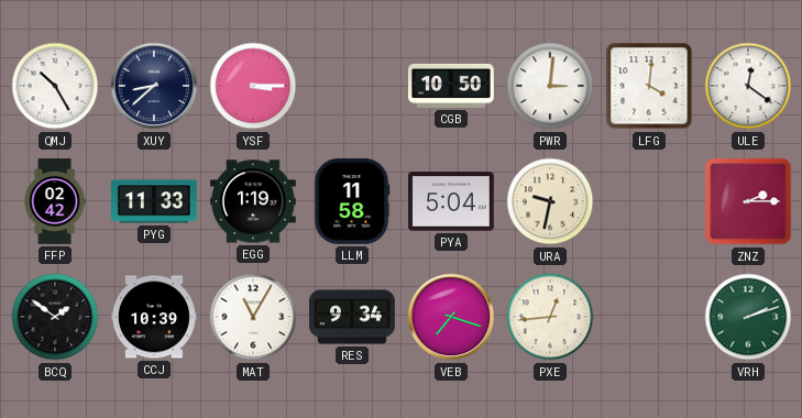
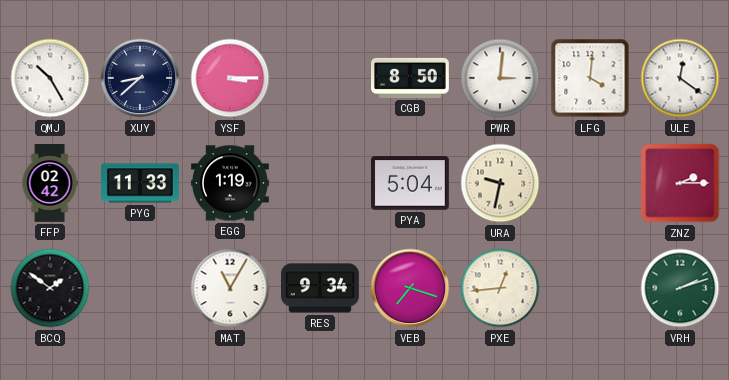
CGB: 10:50 -> 8:50
LLM: 11:58 -> none
CCJ: 10:39 -> none
